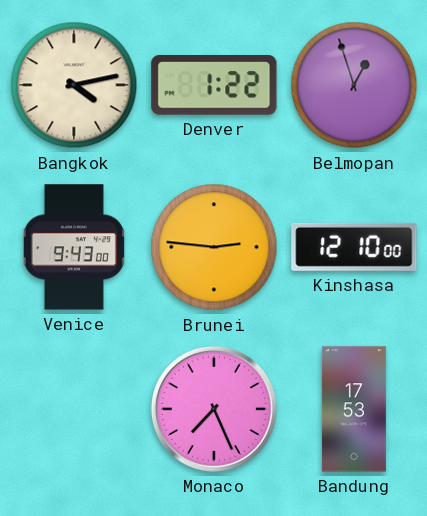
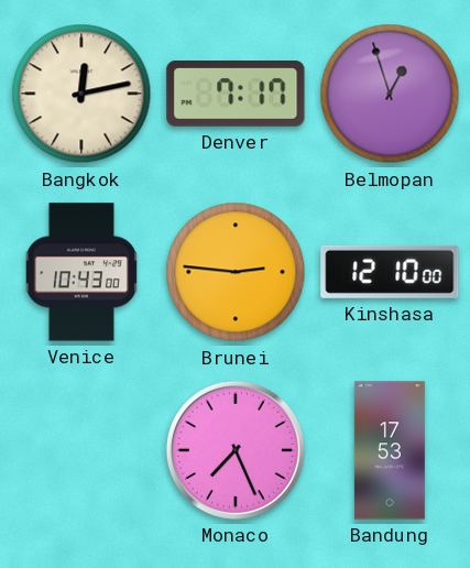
Bangkok: 4:13 -> 12:13
Denver: 1:22 -> 7:17
Venice: 9:43 -> 10:43
